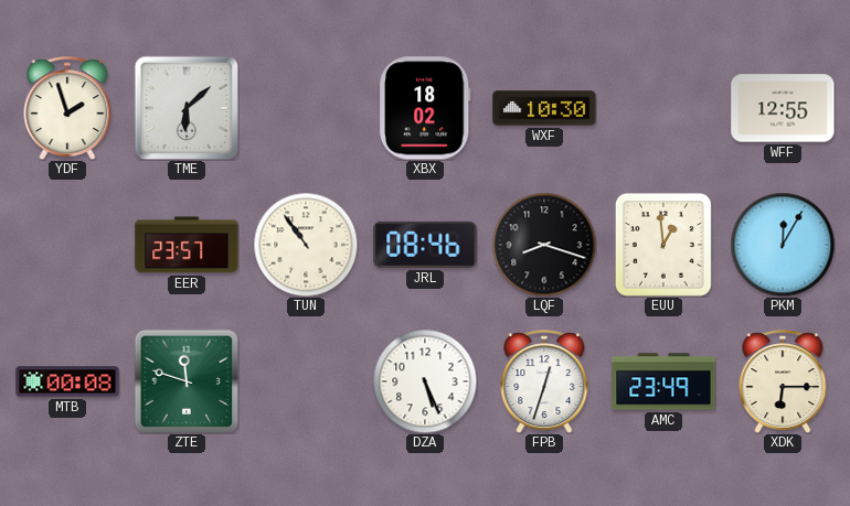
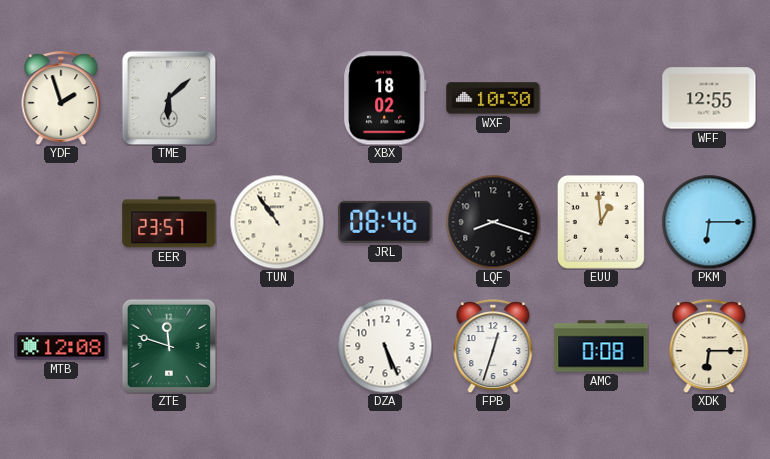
PKM: 12:05 -> 6:15
MTB: 00:08 -> 12:08
AMC: 23:49 -> 0:08
